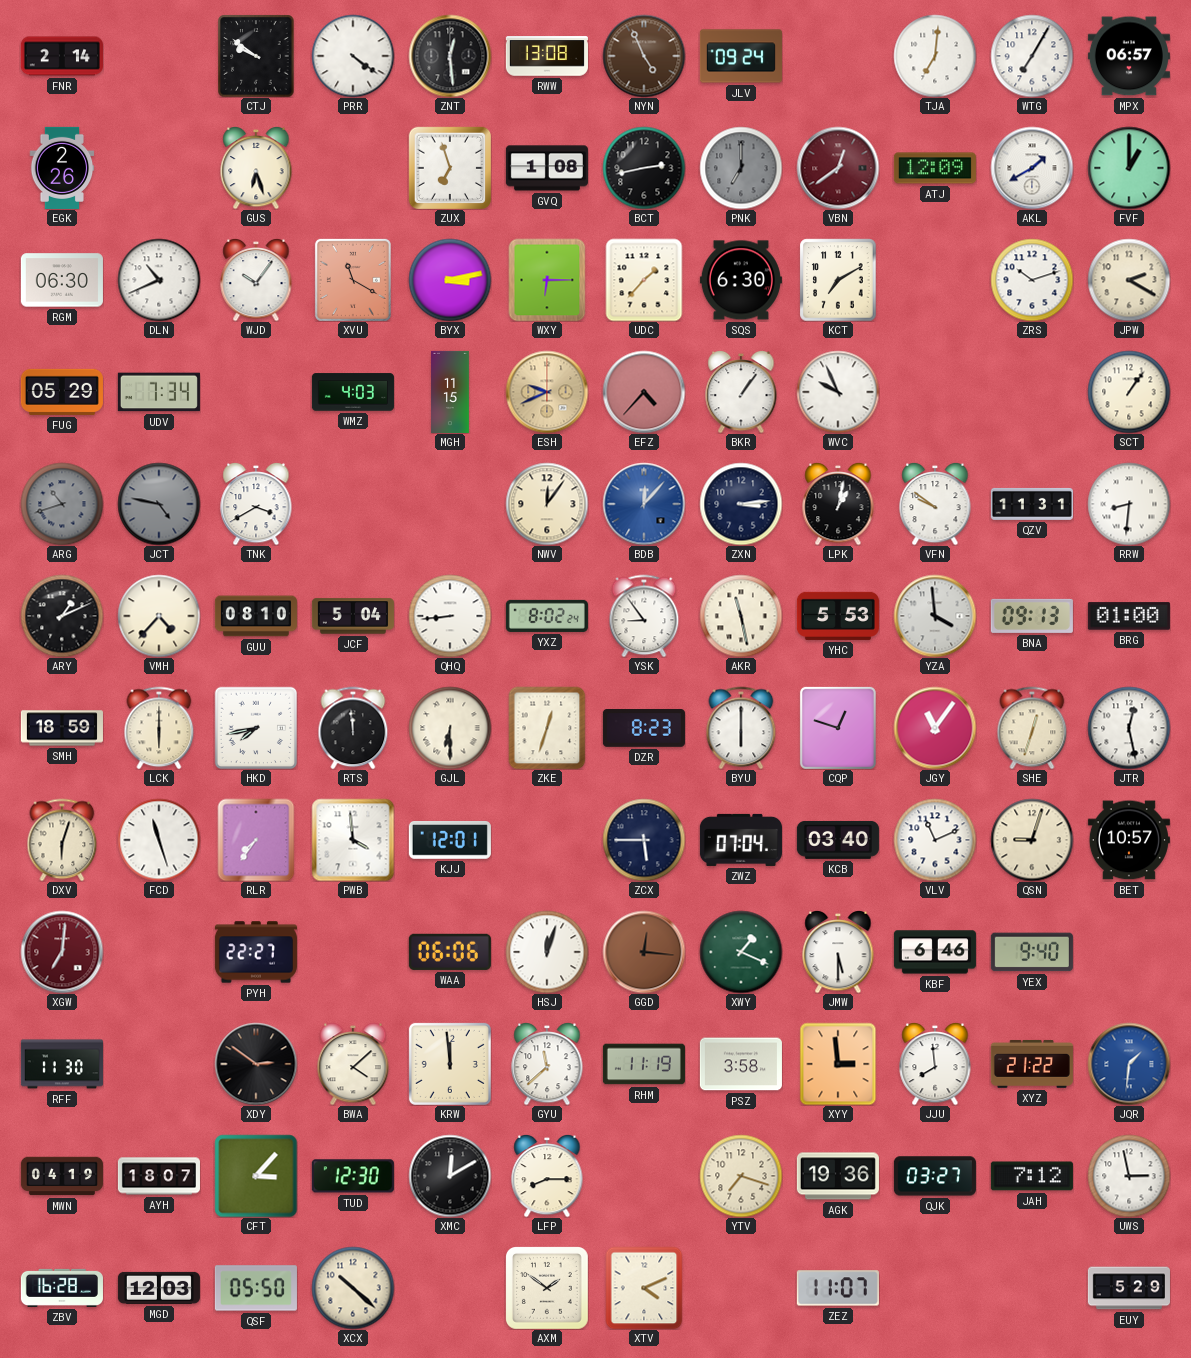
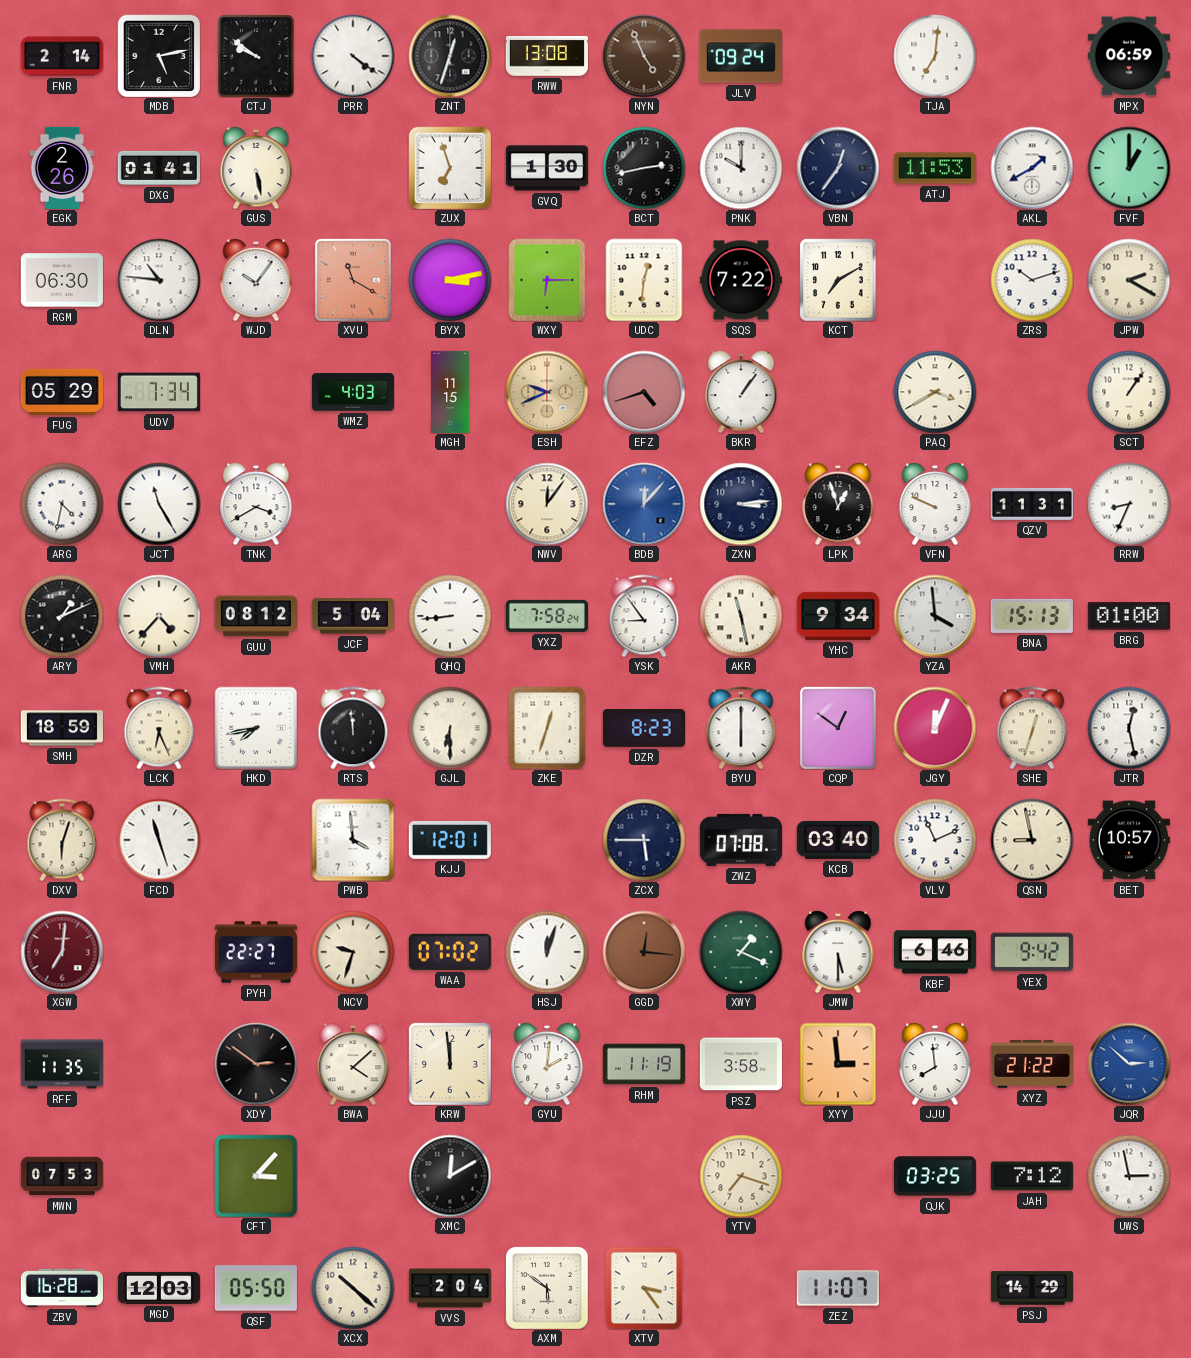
MDB: none -> 5:13
ZNT: 12:29 -> 12:33
WTG: 7:05 -> none
MPX: 06:57 -> 06:59
DXG: none -> 01:41
GUS: 6:27 -> 5:28
GVQ: 1:08 -> 1:30
PNK: 7:00 -> 10:00
PNK dial: grey -> white
VBN: 12:39 -> 12:36
VBN dial: burgundy -> navy
ATJ: 12:09 -> 11:53
DLN: 10:41 -> 10:46
UDC: 1:37 -> 12:31
SQS: 6:30 -> 7:22
EFZ: 4:37 -> 4:42
WVC: 9:56 -> none
PAQ: none -> 3:40
ARG: 10:42 -> 4:32
ARG dial: grey -> white
JCT: 4:47 -> 11:25
JCT dial: grey -> white
LPK: 1:02 -> 12:57
VFN: 9:51 -> 9:49
RRW: 8:31 -> 8:34
GUU: 08:10 -> 08:12
YXZ: 8:02 -> 7:58
YHC: 5:53 -> 9:34
BNA: 09:13 -> 15:13
LCK: 6:00 -> 6:26
CQP: 12:48 -> 12:51
JGY: 11:06 -> 12:04
RLR: 7:36 -> none
ZWZ: 07:04 -> 07:08
QSN: 9:03 -> 8:58
NCV: none -> 9:33
WAA: 06:06 -> 07:02
YEX: 9:40 -> 9:42
RFF: 11:30 -> 11:35
GYU: 11:38 -> 2:01
JQR: 1:31 -> 2:52
MWN: 04:19 -> 07:53
AYH: 18:07 -> none
TUD: 12:30 -> none
LFP: 8:15 -> none
AGK: 19:36 -> none
QJK: 03:27 -> 03:25
VVS: none -> 2:04
AXM: 1:51 -> 5:51
XTV: 4:11 -> 3:24
PSJ: none -> 14:29
EUY: 5:29 -> none
